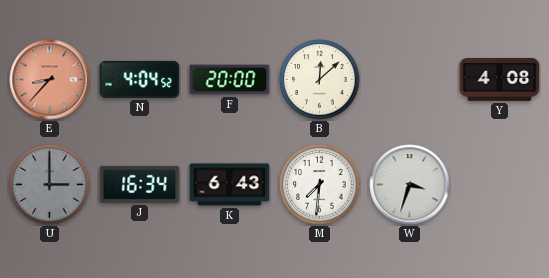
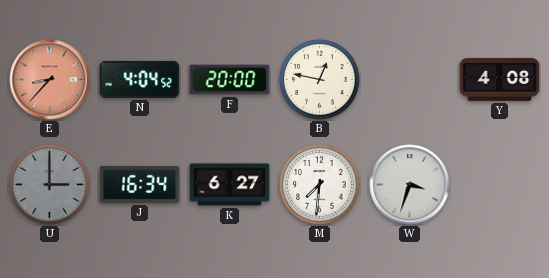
B: 12:08 -> 12:47
K: 6:43 -> 6:27
